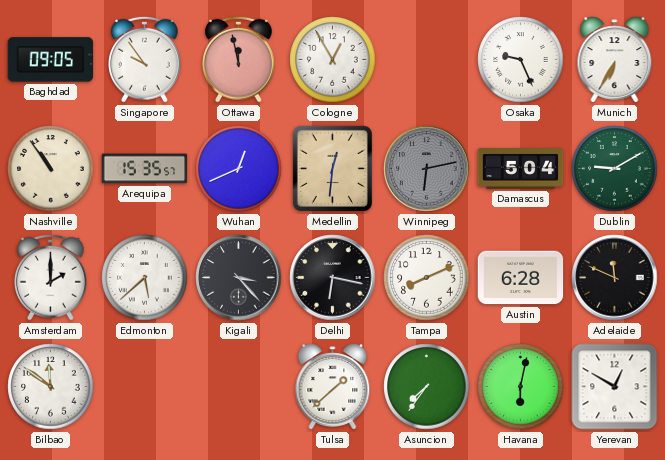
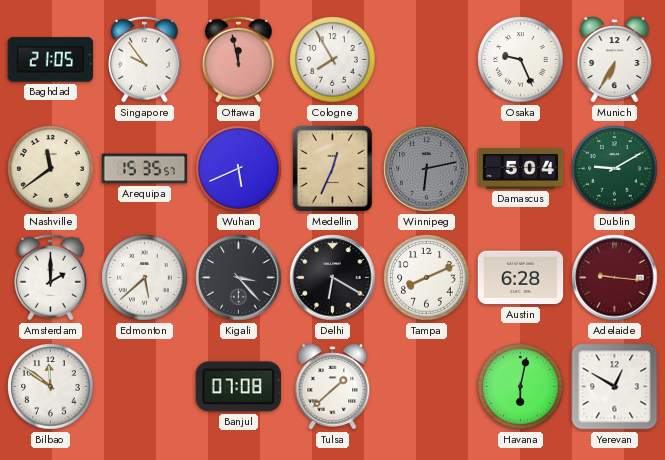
Baghdad: 09:05 -> 21:05
Cologne: 12:55 -> 7:55
Nashville: 10:54 -> 11:39
Wuhan: 12:41 -> 5:41
Medellin: 12:31 -> 12:34
Delhi: 6:17 -> 6:20
Adelaide: 11:49 -> 9:16
Adelaide dial: black -> burgundy
Banjul: none -> 07:08
Asuncion: 7:36 -> none
